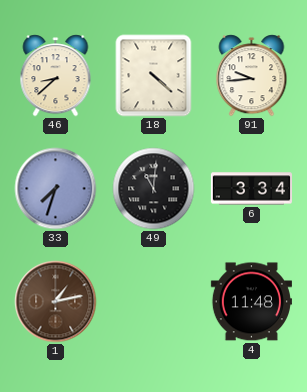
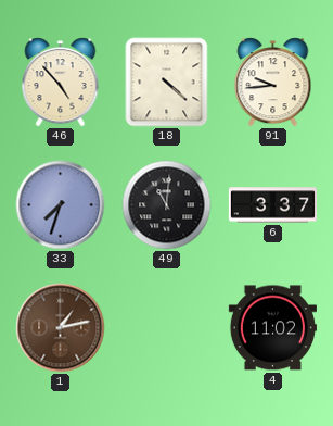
46: 8:38 -> 4:53
6: 3:34 -> 3:37
4: 11:48 -> 11:02
